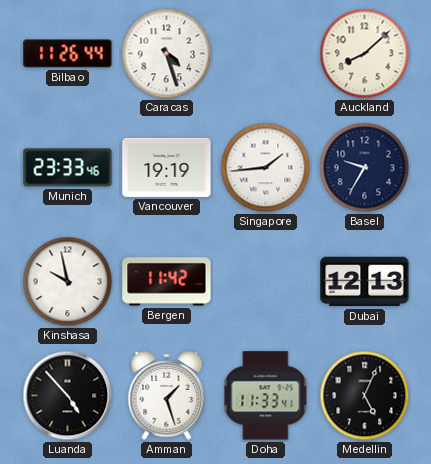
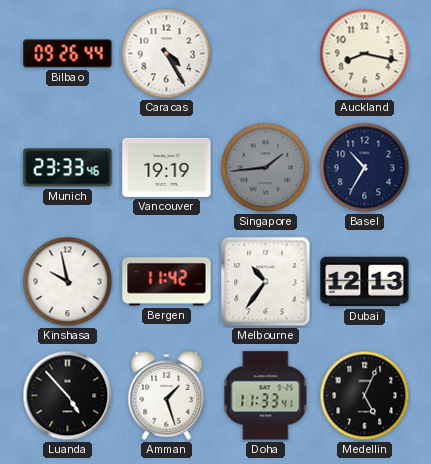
Bilbao: 11:26 -> 09:26
Caracas: 4:27 -> 4:25
Auckland: 8:08 -> 8:17
Singapore dial: white -> grey
Basel: 9:35 -> 10:35
Melbourne: none -> 10:36
